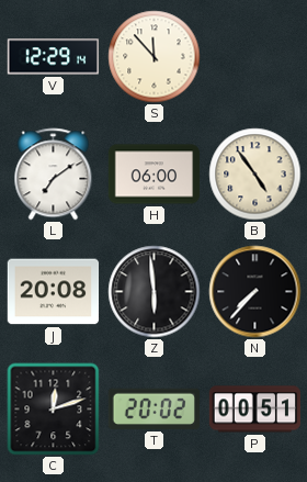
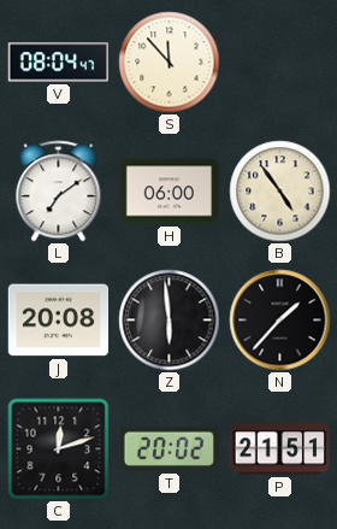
V: 12:29 -> 08:04
N: 7:37 -> 1:37
P: 00:51 -> 21:51
